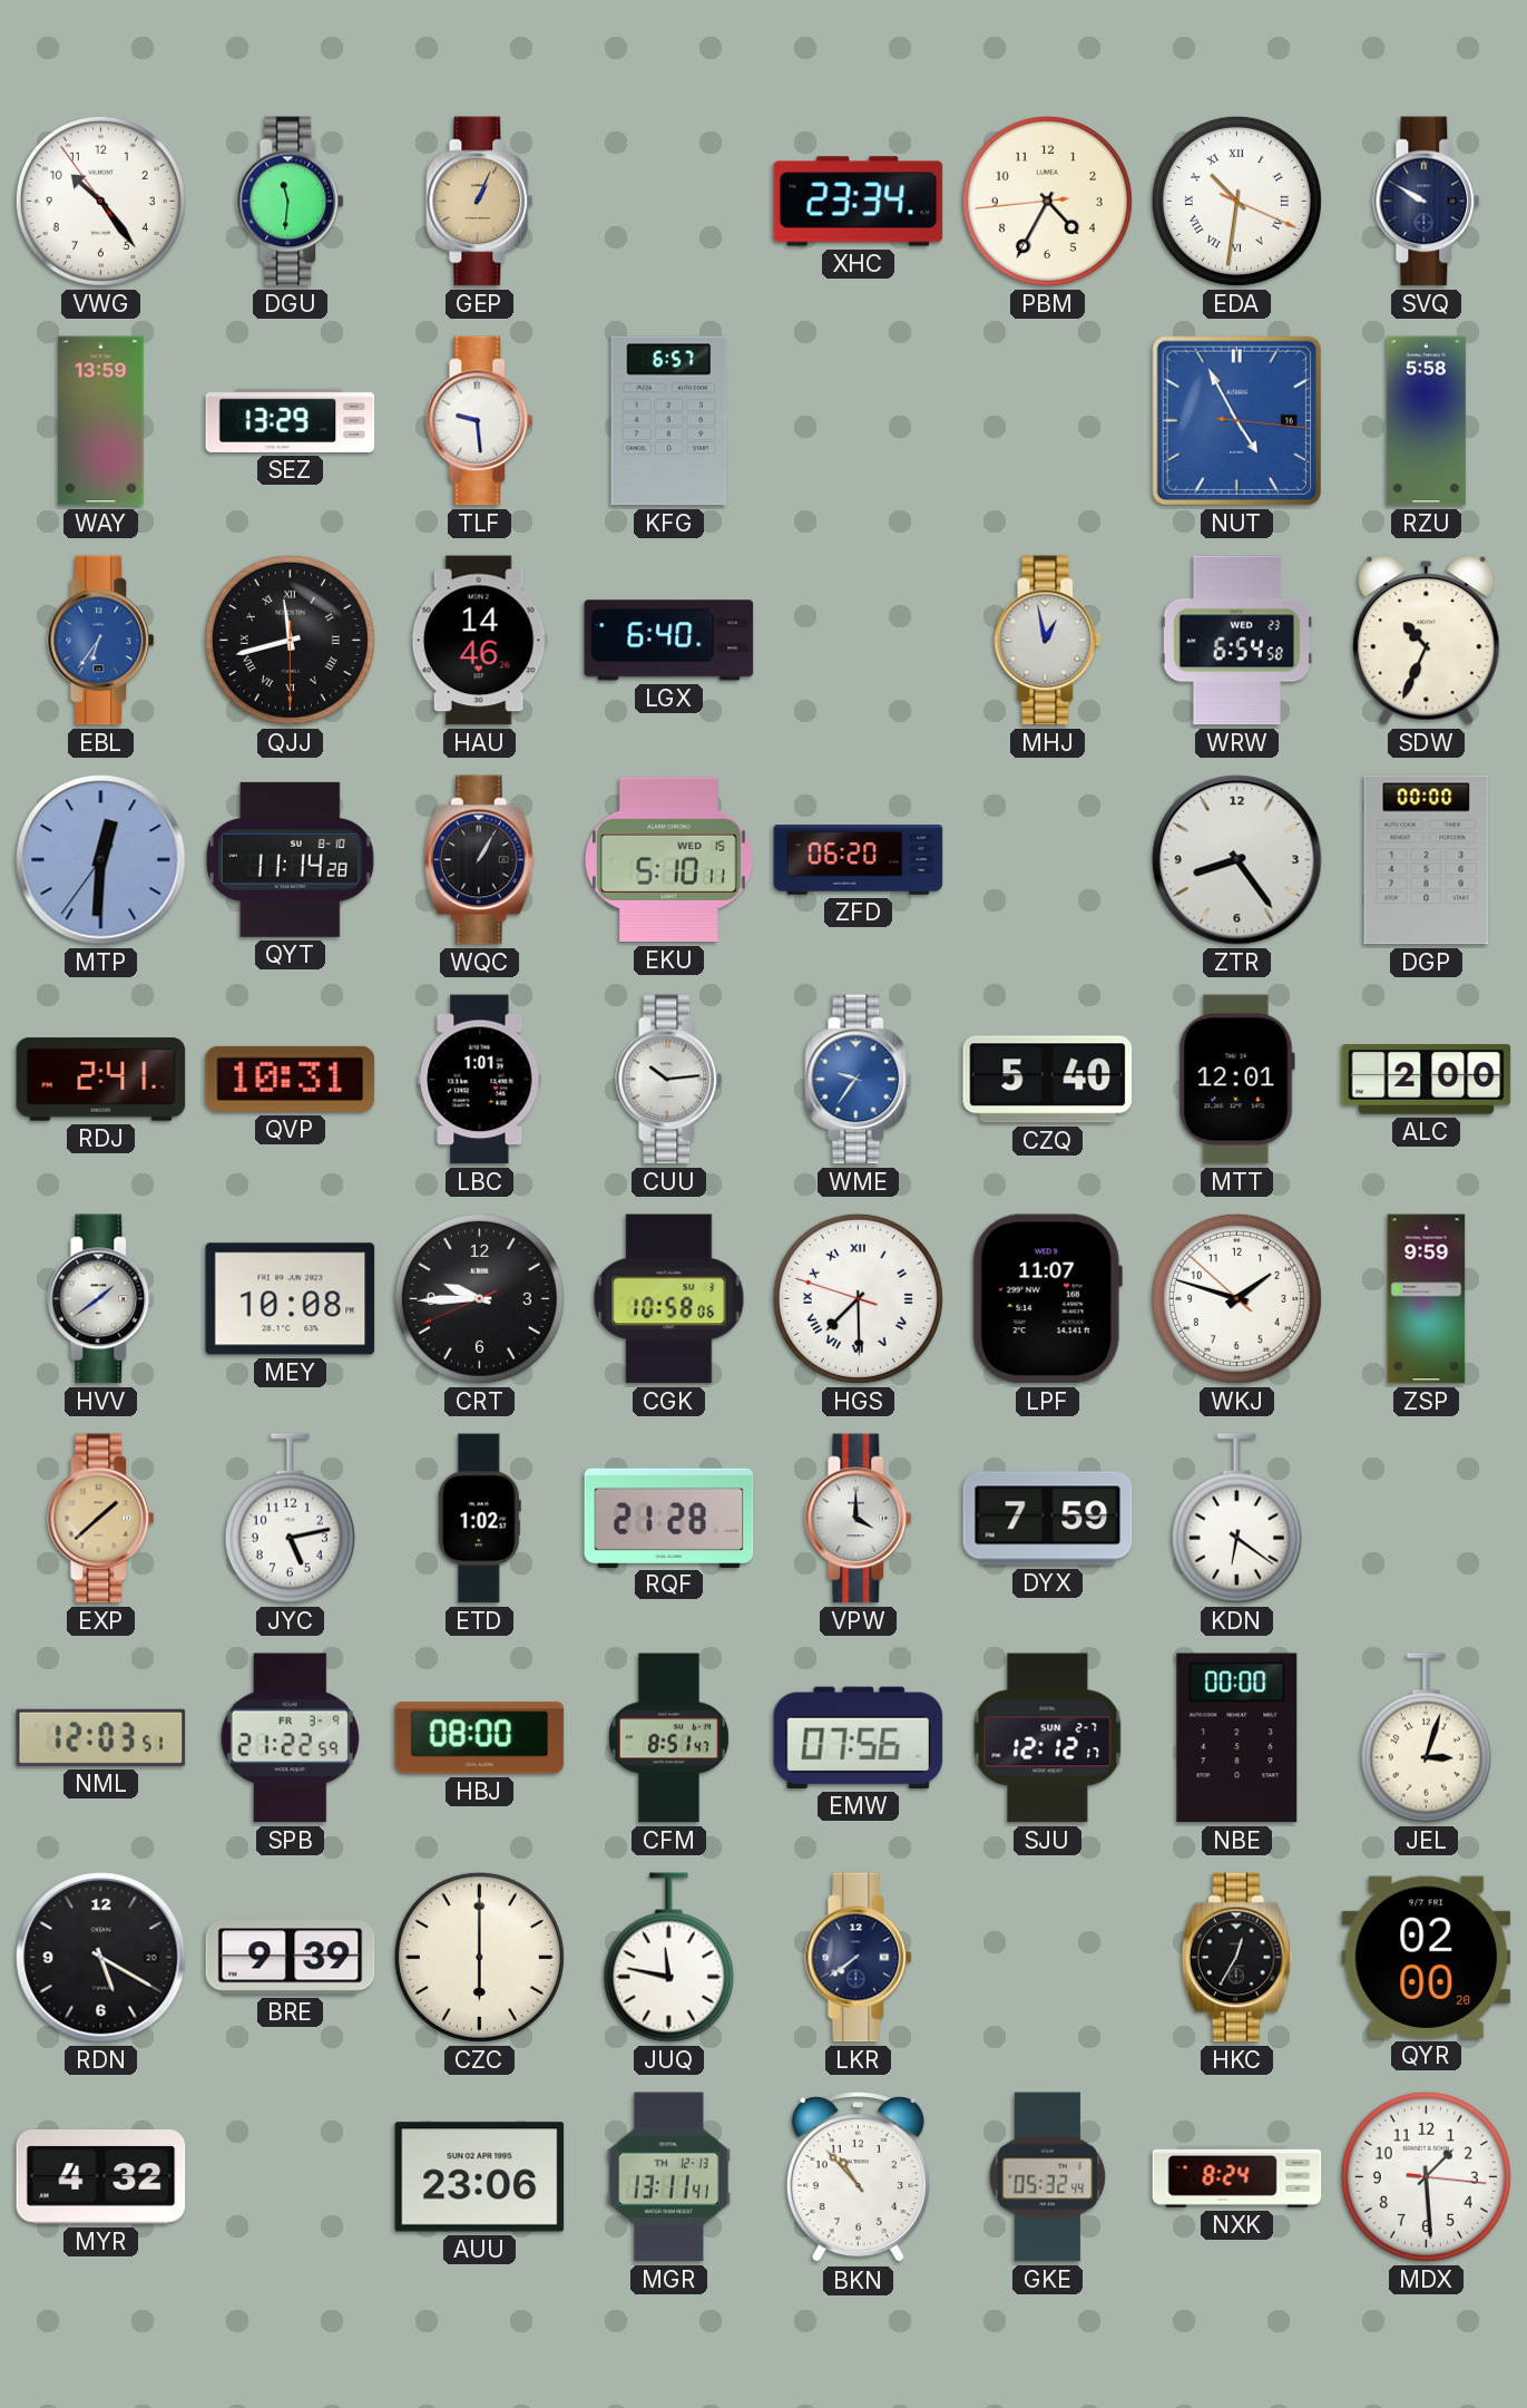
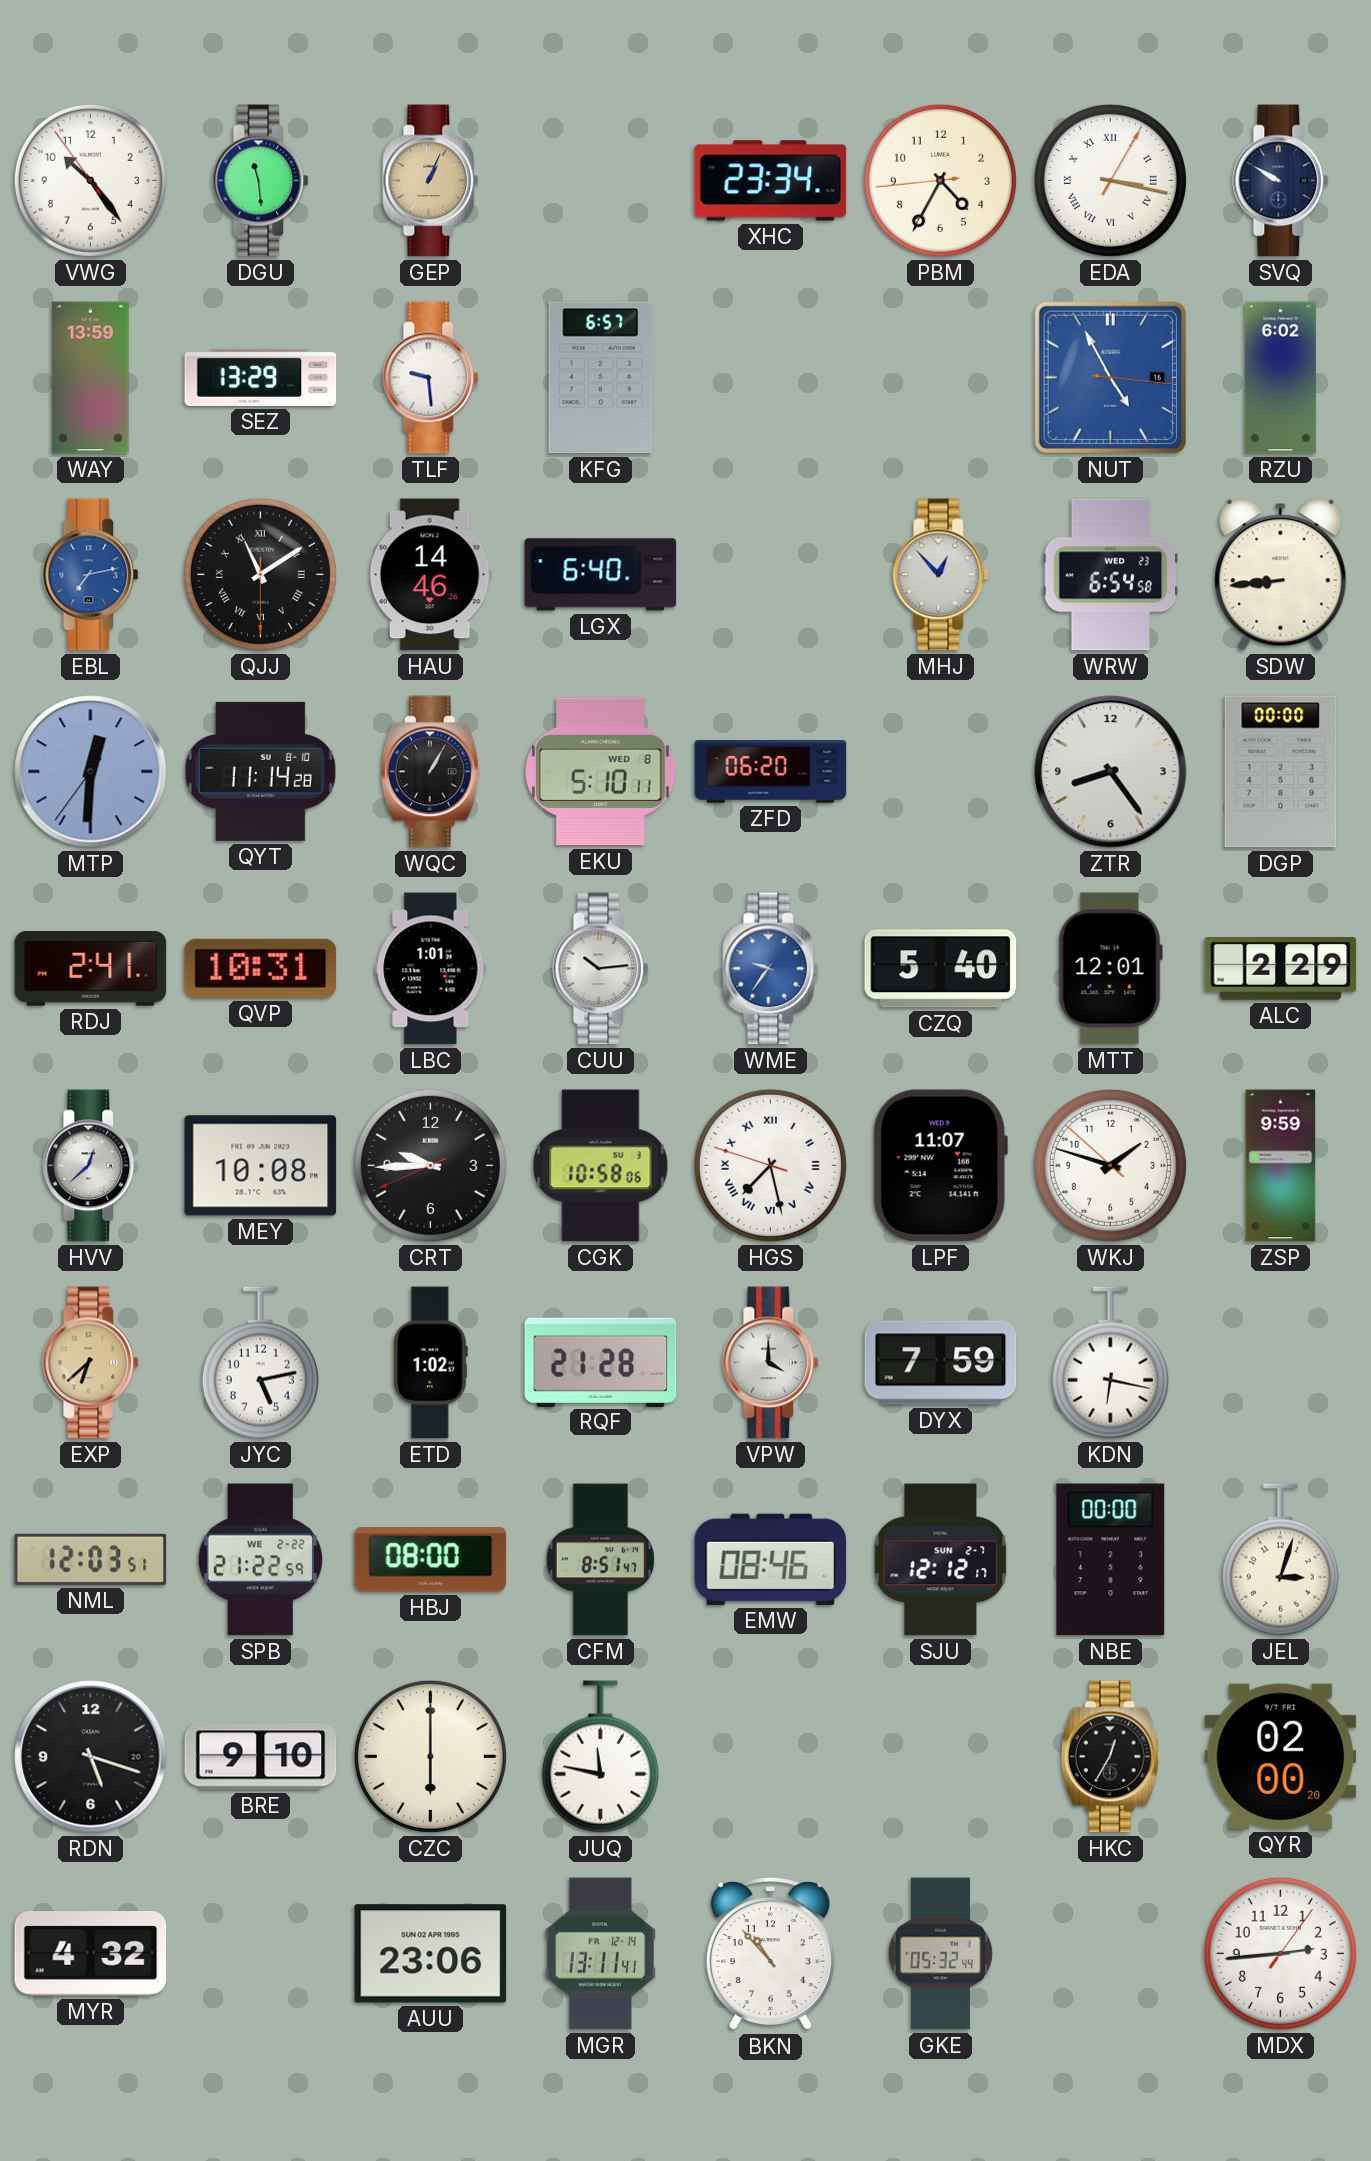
DGU: 11:31 -> 11:29
EDA: 10:31 -> 3:17
RZU: 5:58 -> 6:02
EBL: 6:36 -> 7:13
QJJ: 11:42 -> 11:09
MHJ: 12:58 -> 12:53
SDW: 10:34 -> 8:44
EKU date: WED 15 -> WED 8
ALC: 2:00 -> 2:29
HVV: 1:39 -> 12:38
HGS: 7:29 -> 7:27
EXP: 1:38 -> 6:38
KDN: 6:21 -> 6:17
SPB date: FR 3-9 -> WE 2-22
EMW: 07:56 -> 08:46
RDN: 5:20 -> 5:18
BRE: 9:39 -> 9:10
LKR: 7:39 -> none
MGR date: TH 12-13 -> FR 12-14
NXK: 8:24 -> none
MDX: 1:29 -> 2:44
